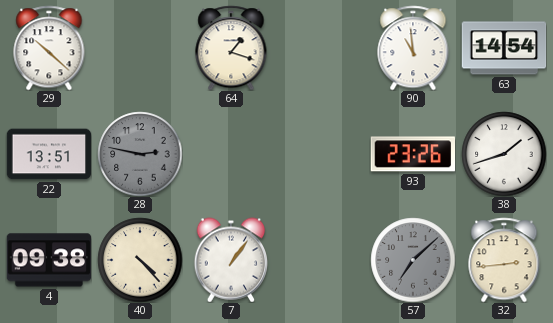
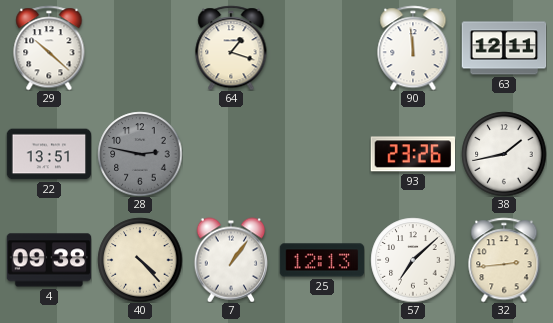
90: 10:59 -> 11:59
63: 14:54 -> 12:11
38: 1:42 -> 1:43
25: none -> 12:13
57 dial: grey -> white
